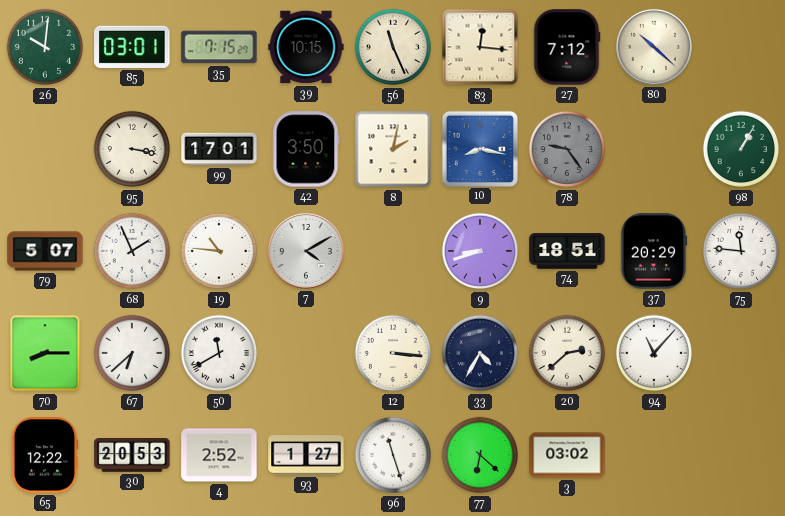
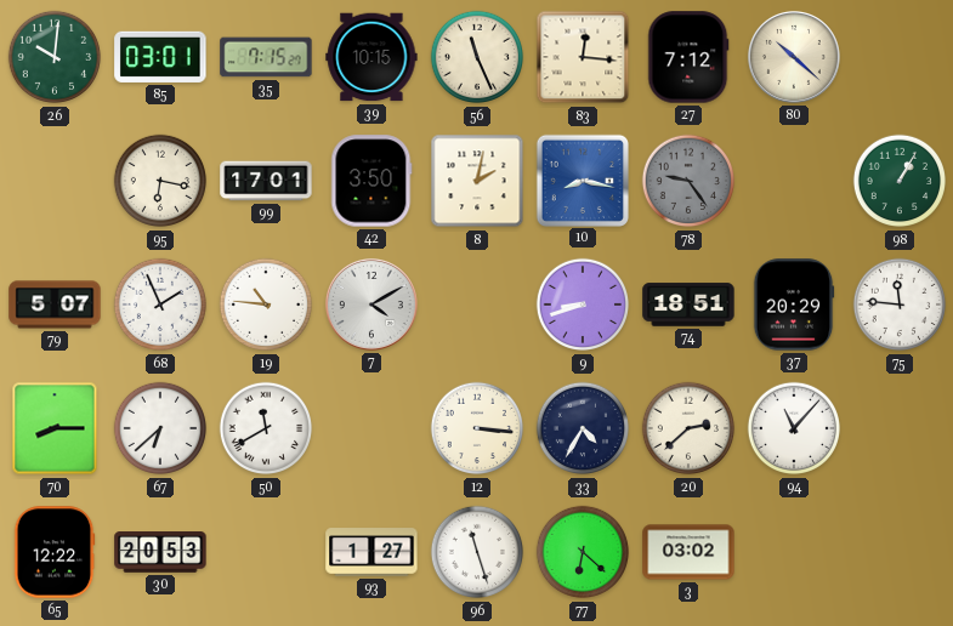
95: 3:17 -> 6:17
4: 2:52 -> none
